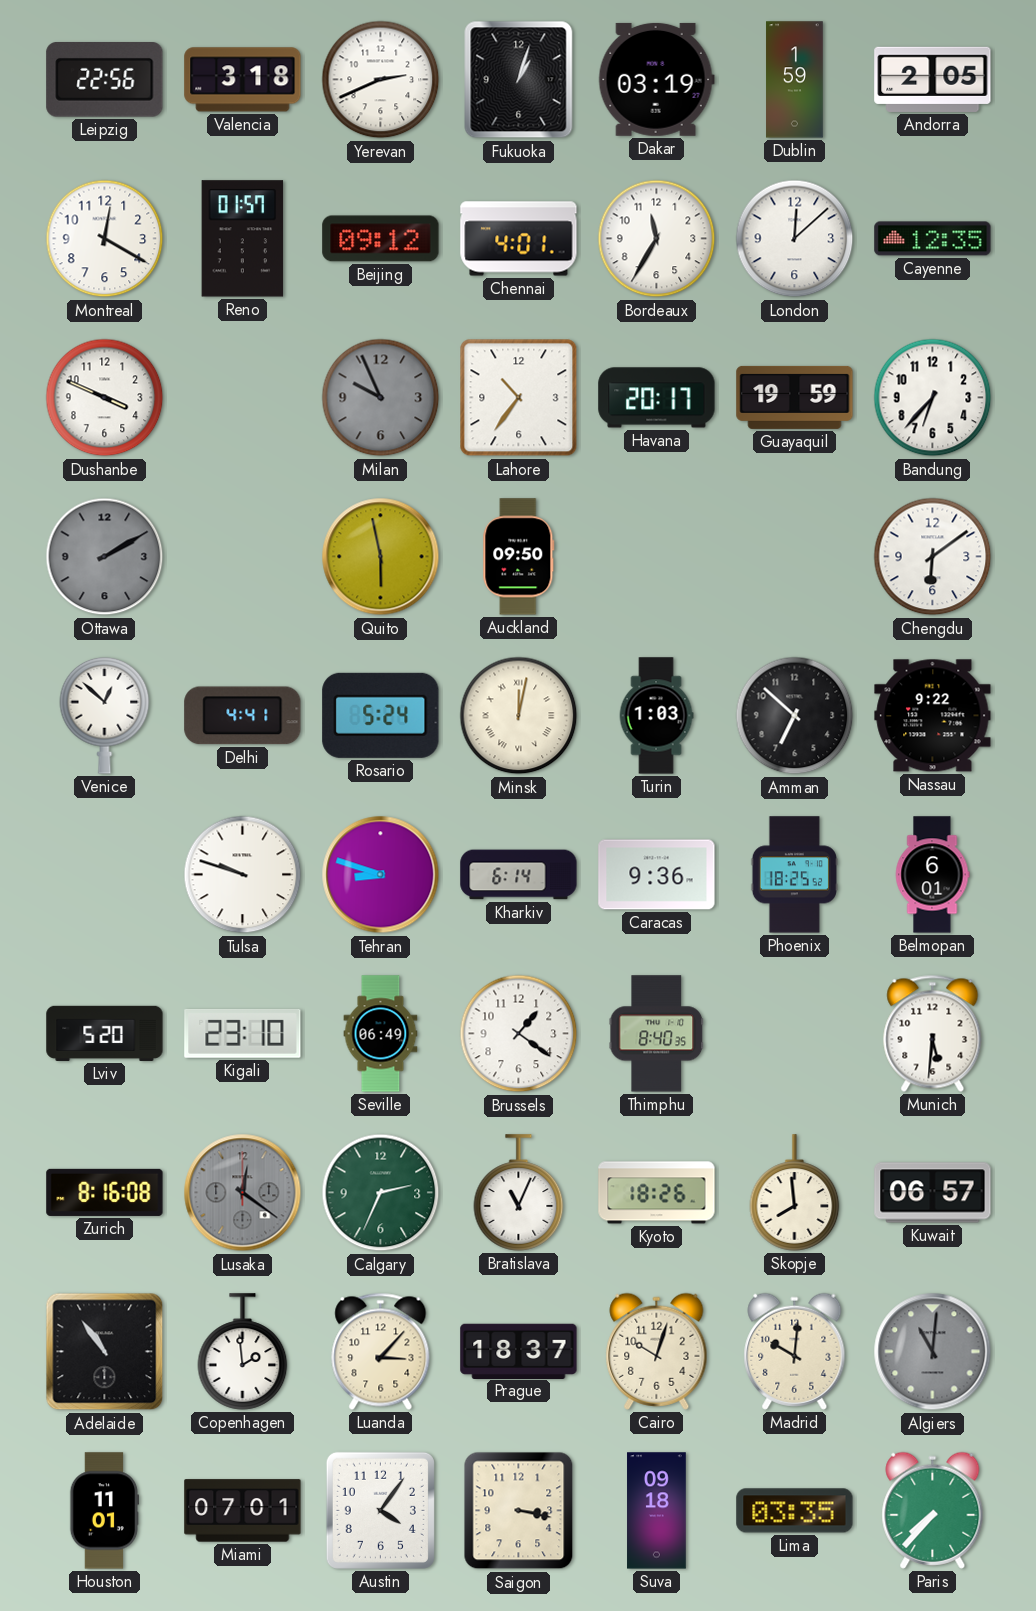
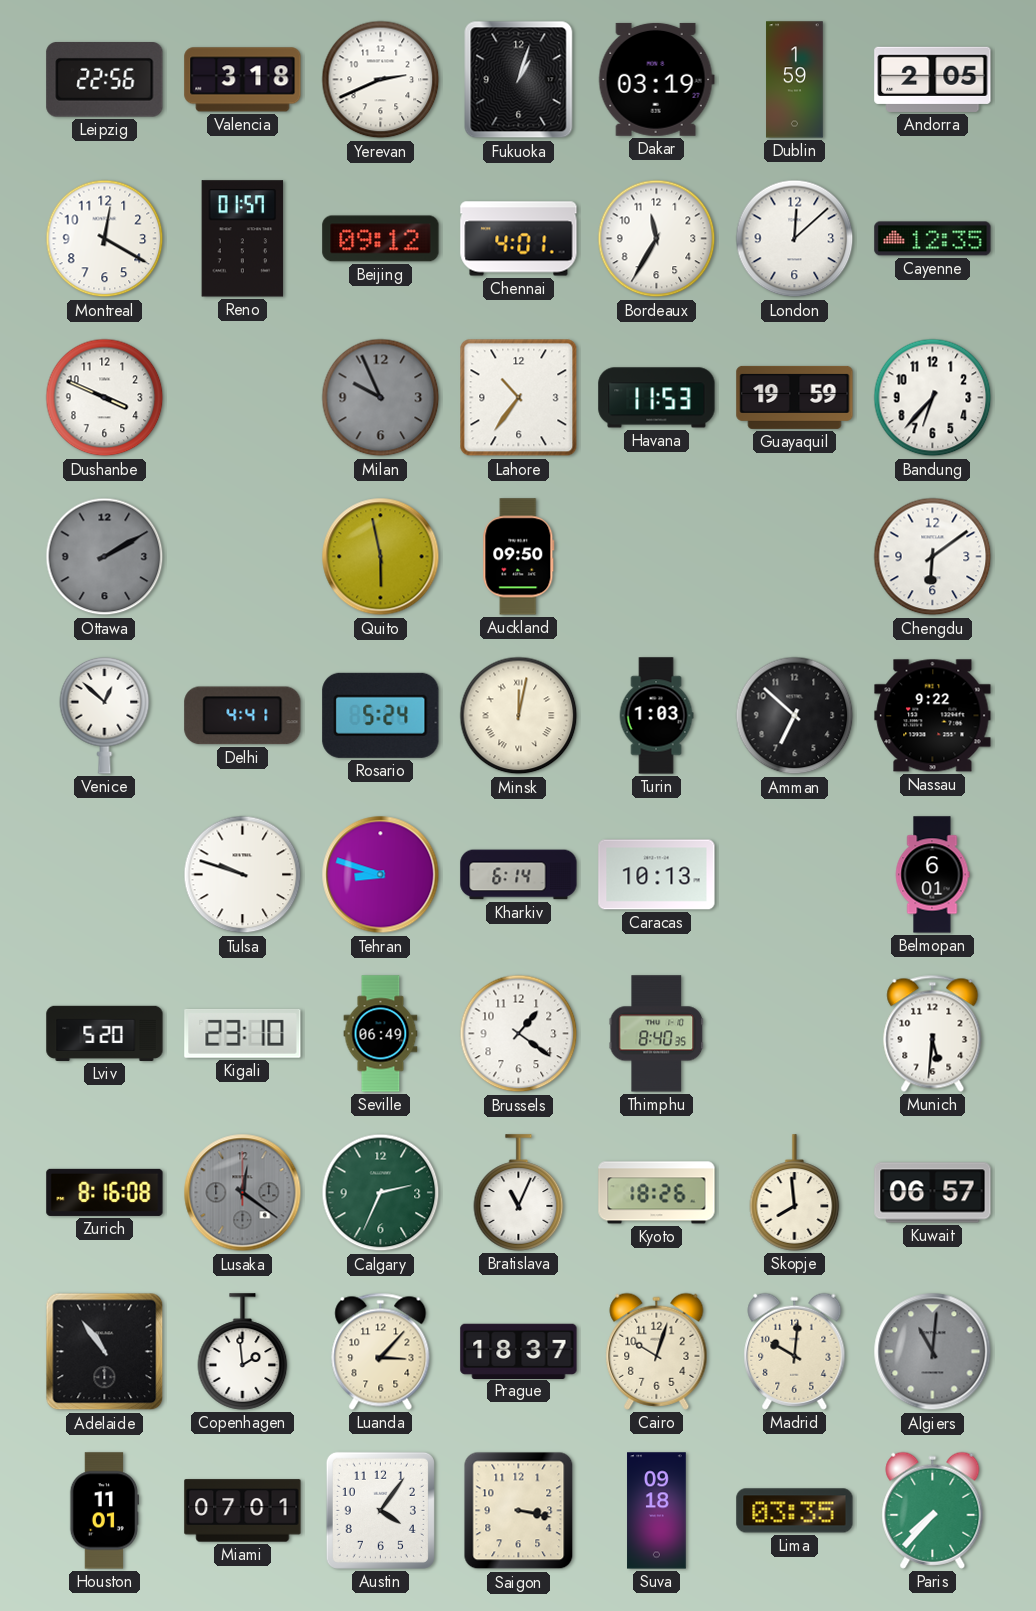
Havana: 20:17 -> 11:53
Caracas: 9:36 -> 10:13
Phoenix: 18:25 -> none
